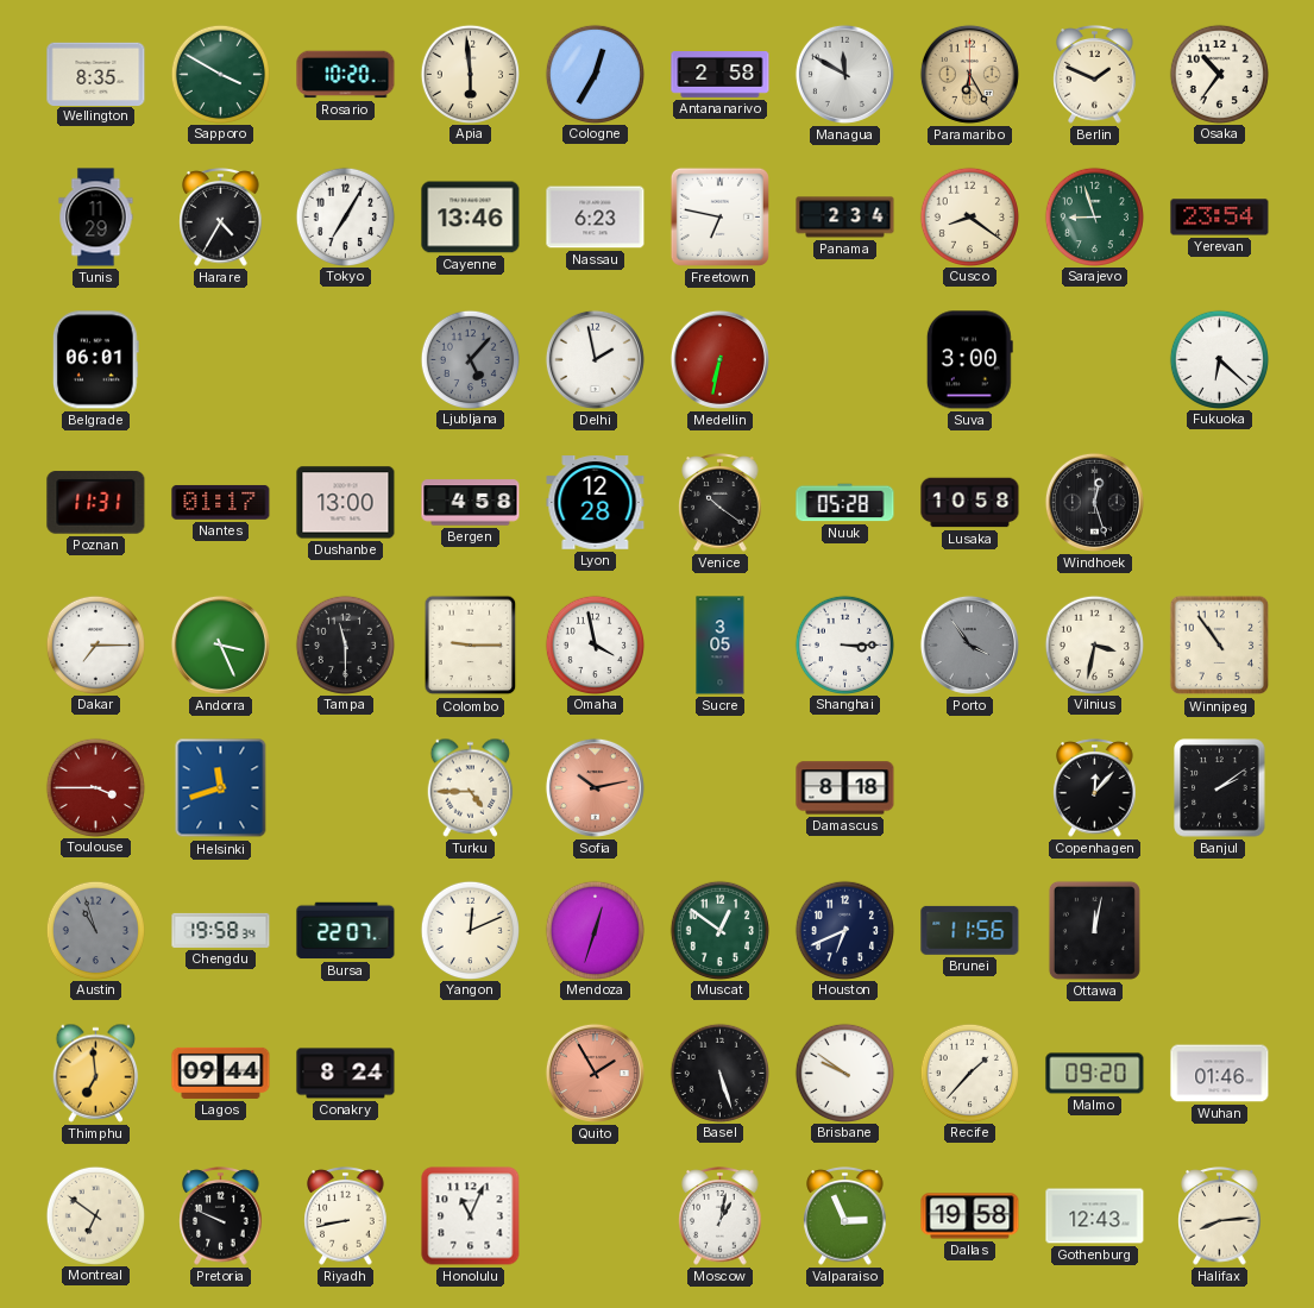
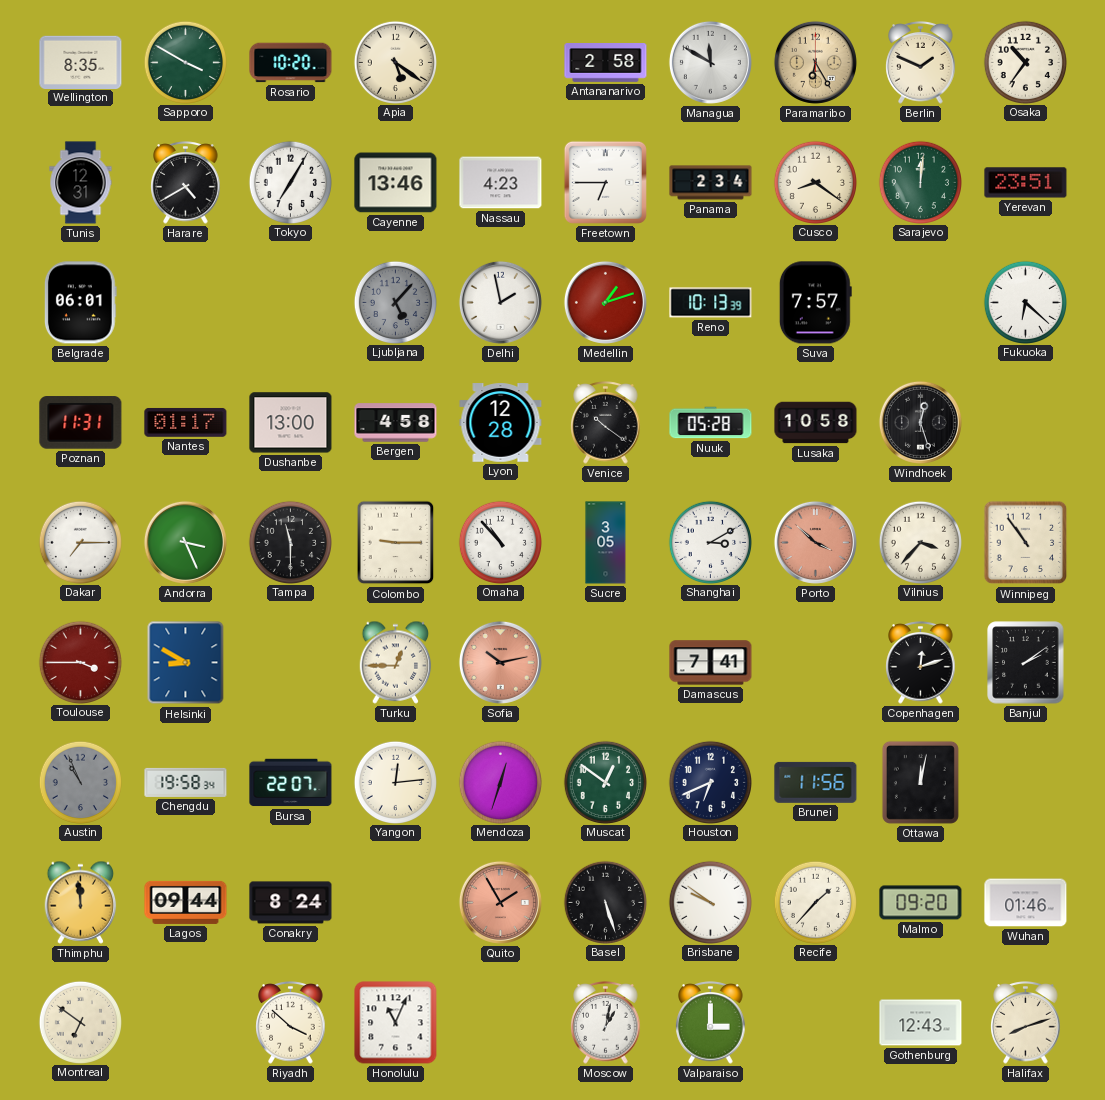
Apia: 5:59 -> 5:21
Cologne: 12:35 -> none
Tunis: 11:29 -> 12:31
Harare: 4:35 -> 4:40
Nassau: 6:23 -> 4:23
Freetown: 6:47 -> 6:45
Sarajevo: 8:57 -> 12:01
Yerevan: 23:54 -> 23:51
Medellin: 6:32 -> 1:12
Reno: none -> 10:13
Suva: 3:00 -> 7:57
Omaha: 3:58 -> 10:53
Shanghai: 3:15 -> 3:10
Porto: 3:54 -> 3:52
Porto dial: grey -> salmon
Vilnius: 3:32 -> 3:37
Helsinki: 11:42 -> 8:50
Turku: 4:45 -> 12:45
Damascus: 8:18 -> 7:41
Copenhagen: 12:07 -> 12:12
Austin: 10:57 -> 10:56
Yangon: 12:11 -> 12:14
Thimphu: 6:59 -> 11:59
Pretoria: 9:49 -> none
Riyadh: 8:43 -> 3:52
Valparaiso: 2:56 -> 3:00
Dallas: 19:58 -> none
Halifax: 8:14 -> 8:12
